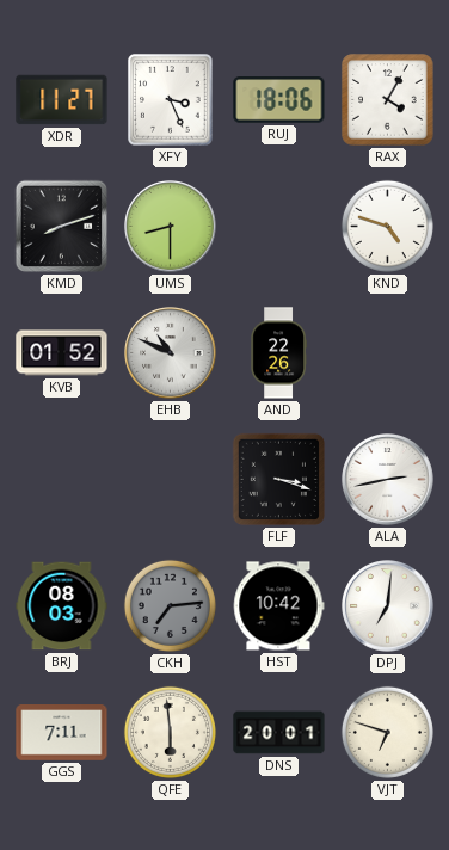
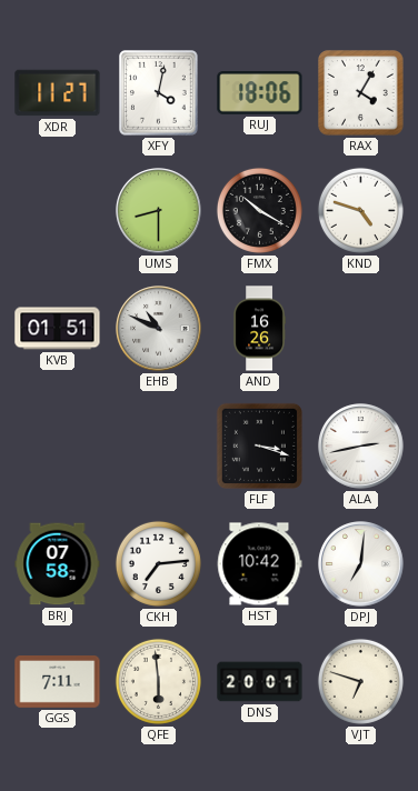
XFY: 3:26 -> 4:02
KMD: 8:12 -> none
FMX: none -> 10:20
KVB: 01:52 -> 01:51
AND: 22:26 -> 16:26
BRJ: 08:03 -> 07:58
CKH dial: grey -> white
